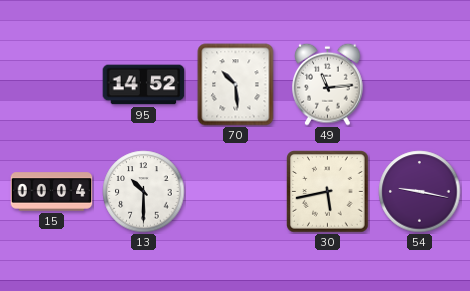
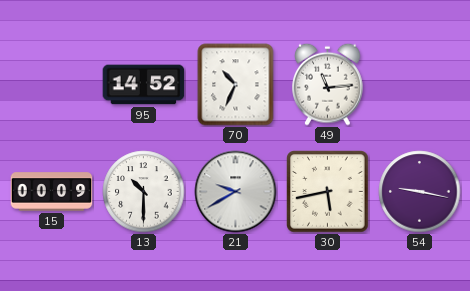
70: 10:29 -> 10:34
15: 00:04 -> 00:09
21: none -> 9:40
